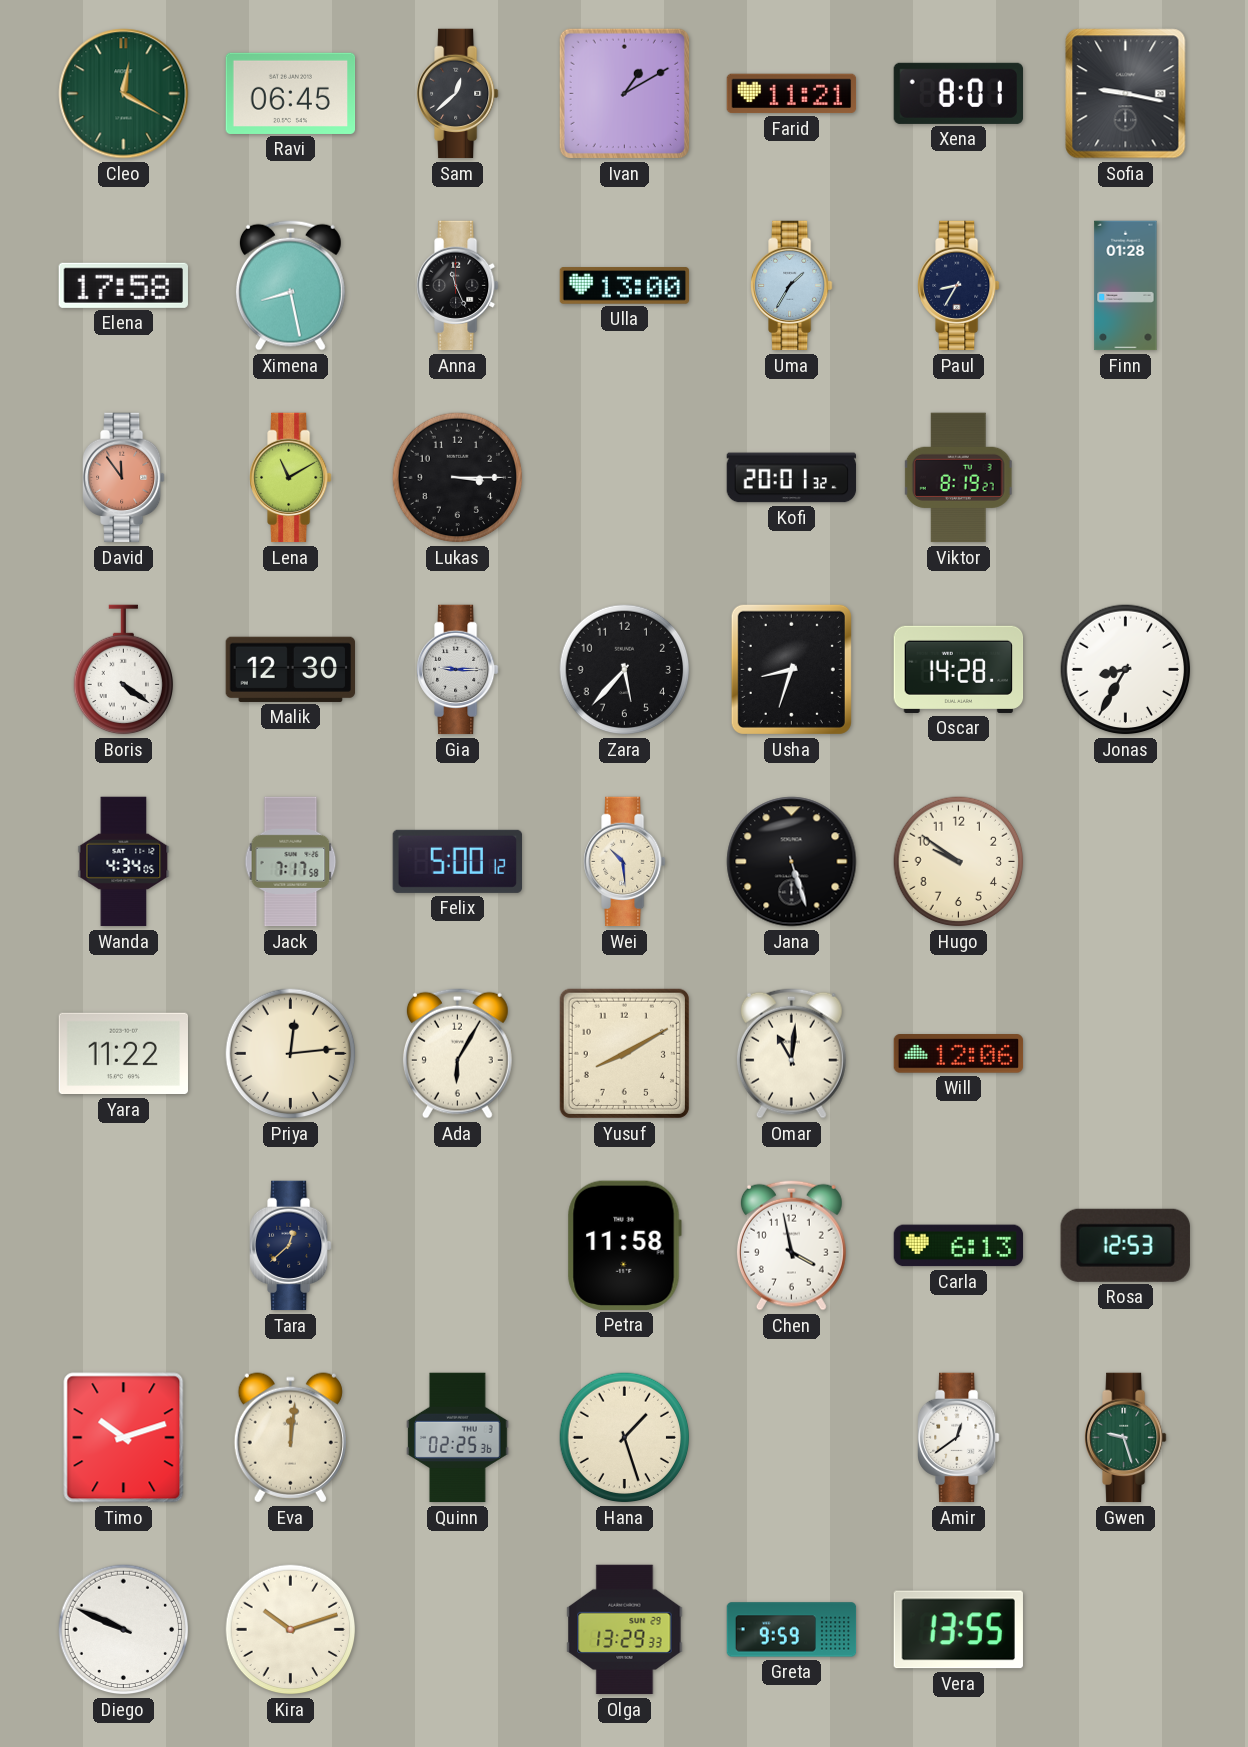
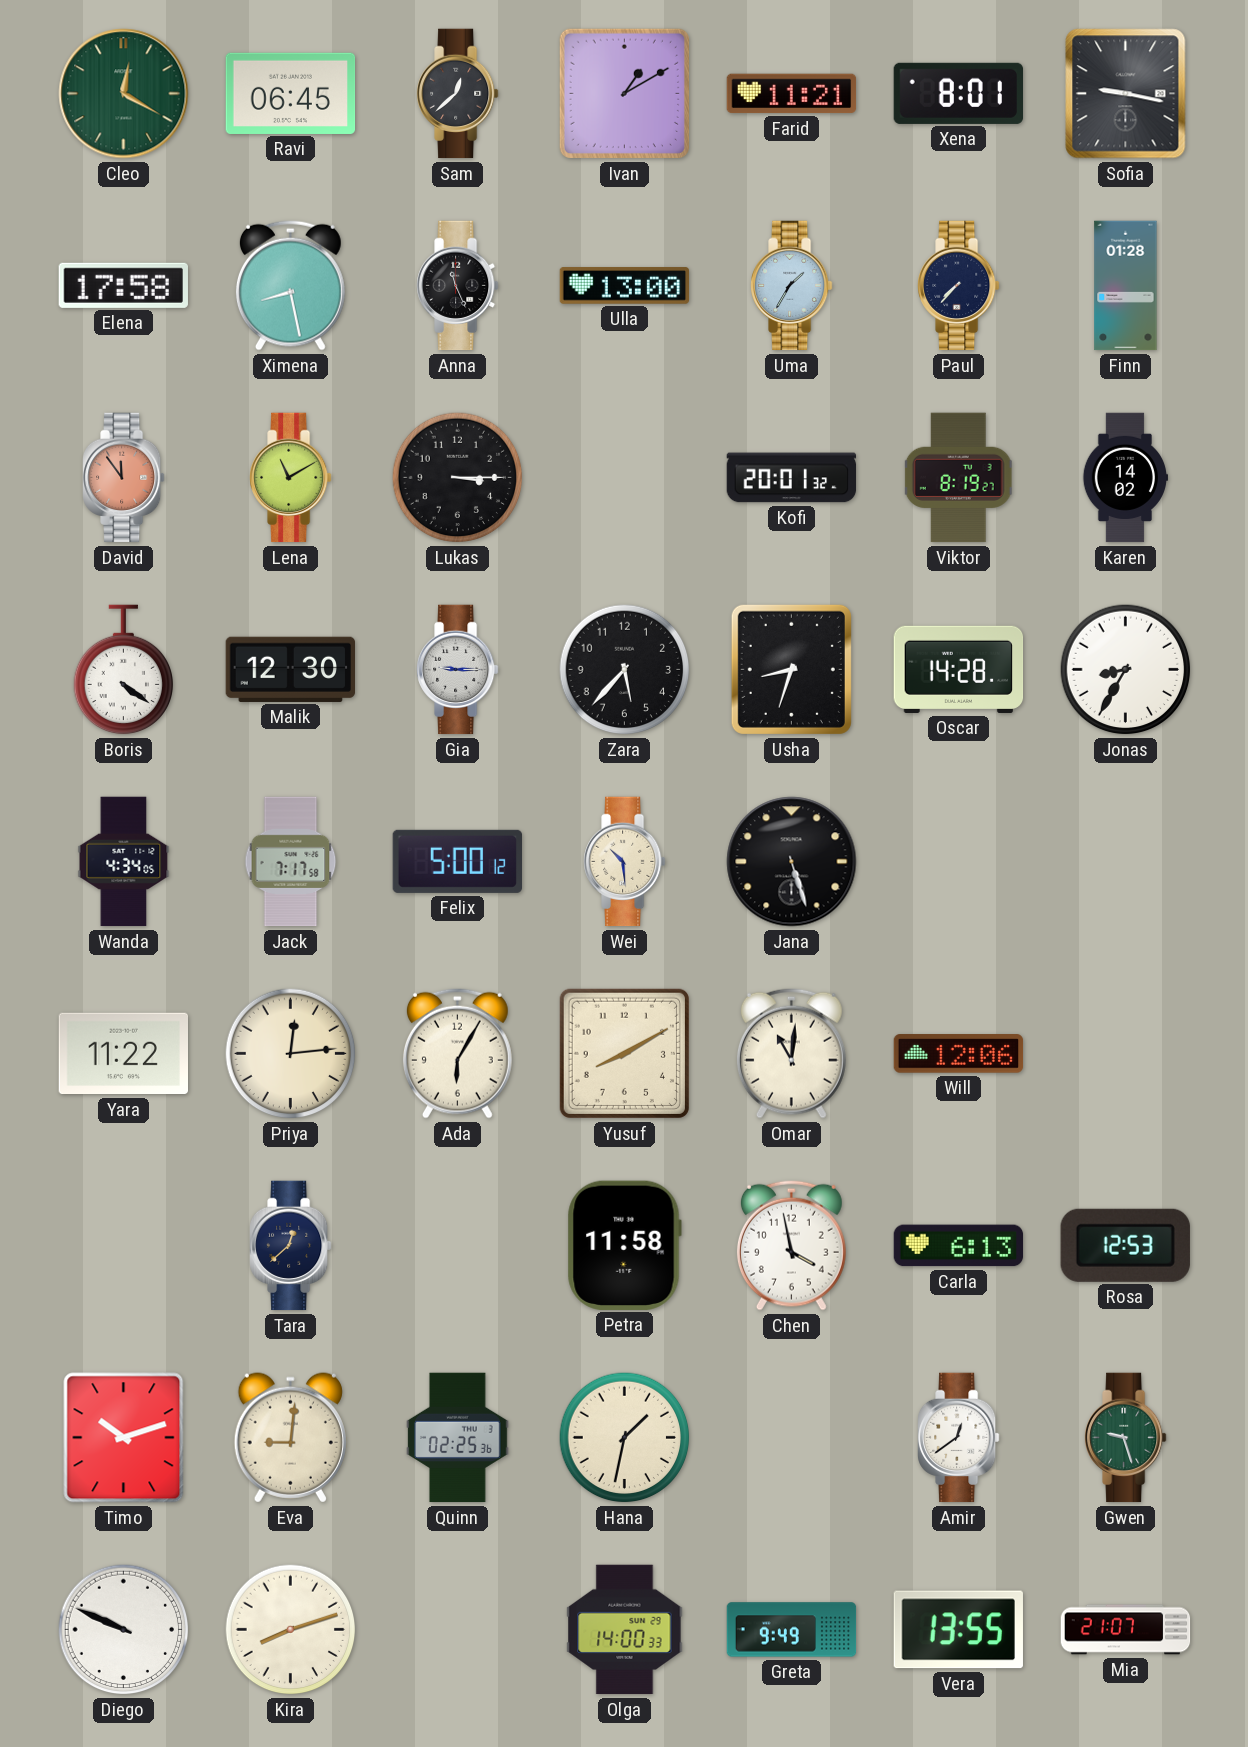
Paul: 8:35 -> 7:37
Karen: none -> 14:02
Hugo: 9:51 -> none
Eva: 12:01 -> 9:01
Hana: 1:27 -> 1:32
Kira: 10:12 -> 8:12
Olga: 13:29 -> 14:00
Greta: 9:59 -> 9:49
Mia: none -> 21:07
